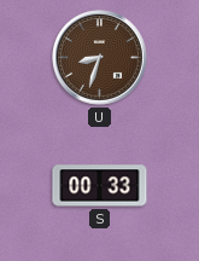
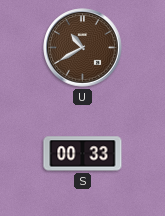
U: 8:33 -> 10:40
